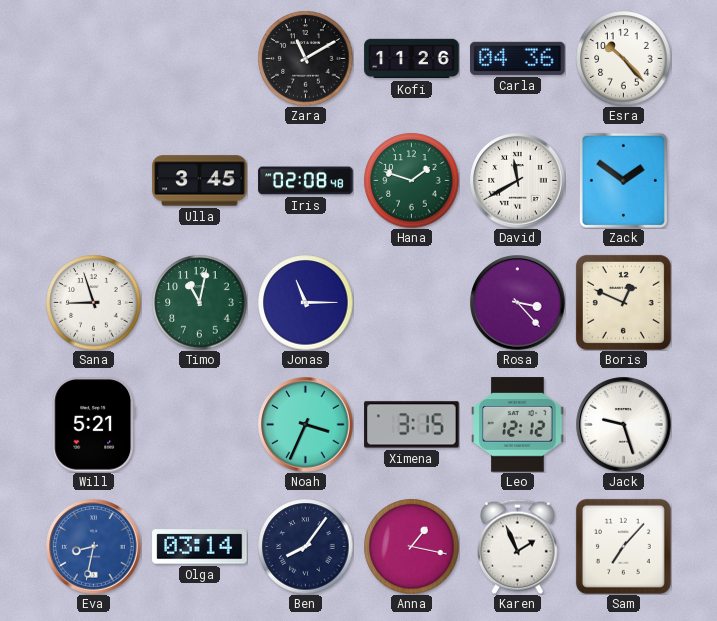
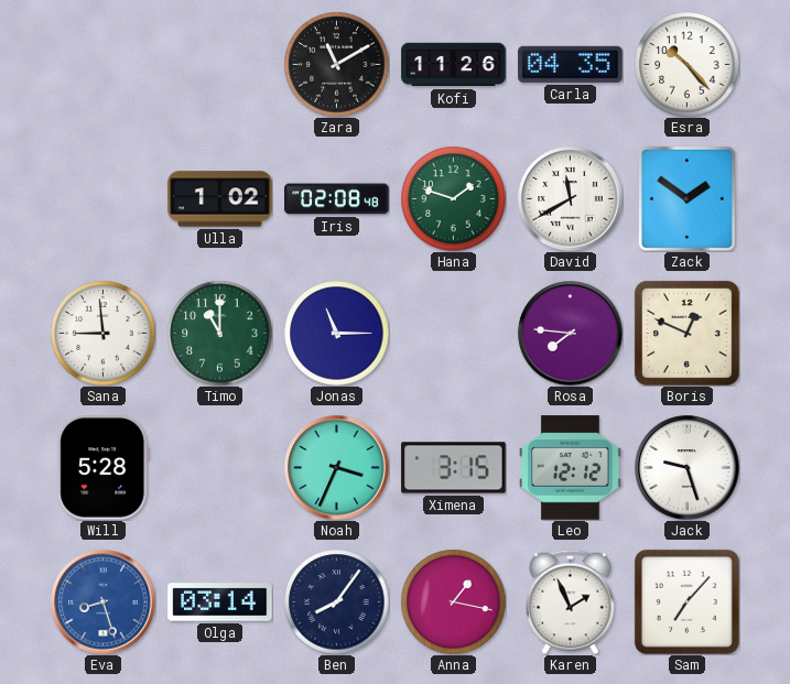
Carla: 04:36 -> 04:35
Ulla: 3:45 -> 1:02
Sana: 8:57 -> 8:59
Timo: 11:02 -> 11:00
Rosa: 3:23 -> 7:46
Will: 5:21 -> 5:28
Eva: 8:32 -> 8:27
